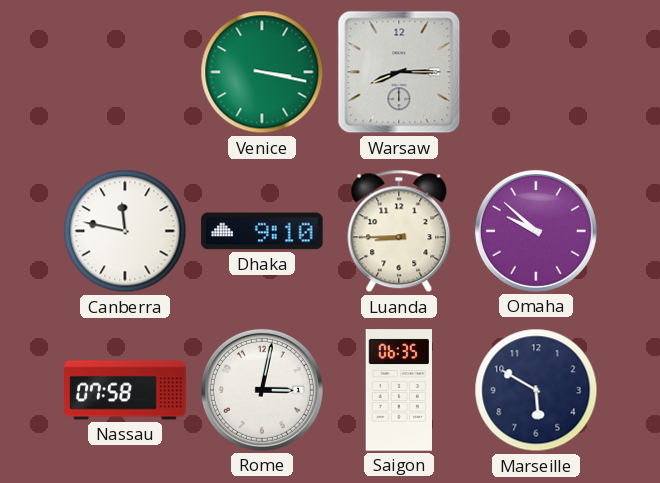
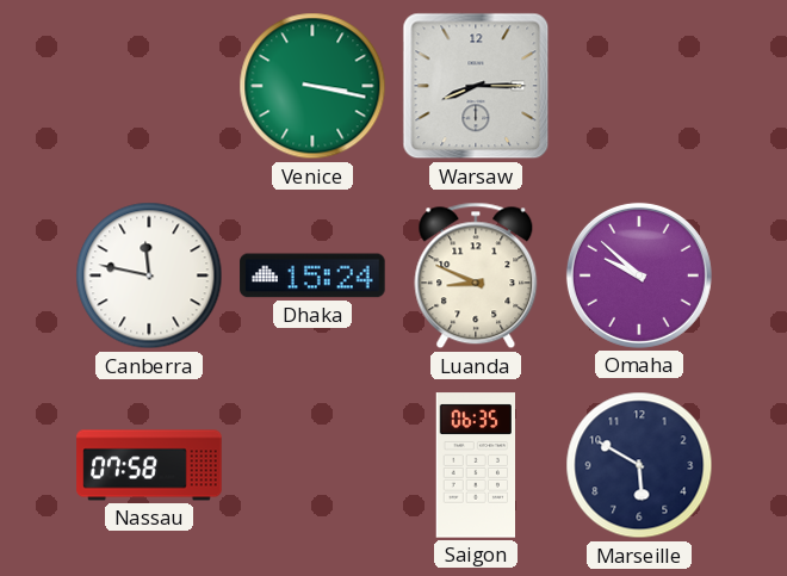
Dhaka: 9:10 -> 15:24
Luanda: 8:45 -> 8:49
Rome: 3:02 -> none
